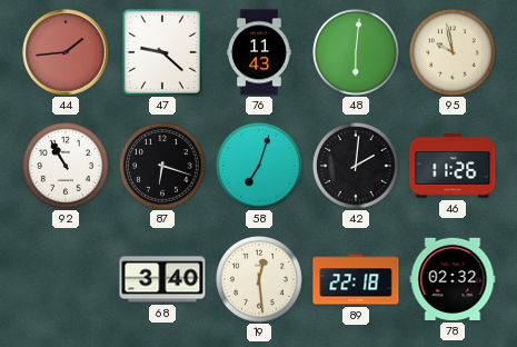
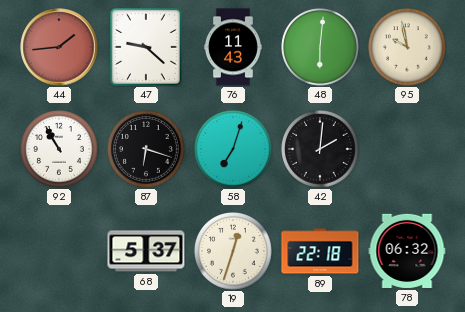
46: 11:26 -> none
68: 3:40 -> 5:37
19: 12:29 -> 12:33
78: 02:32 -> 06:32
